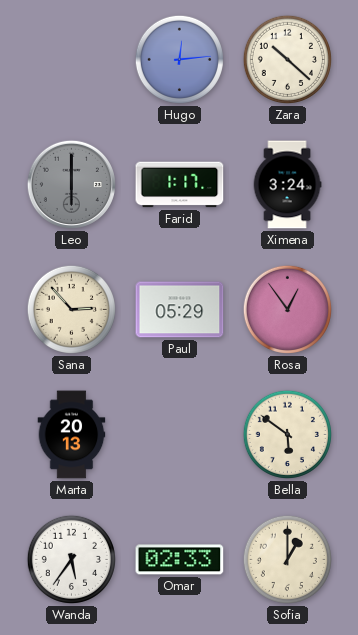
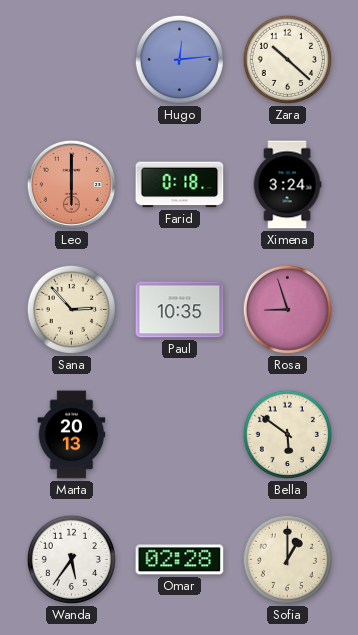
Leo dial: grey -> salmon
Farid: 1:17 -> 0:18
Paul: 05:29 -> 10:35
Rosa: 12:54 -> 8:57
Omar: 02:33 -> 02:28
